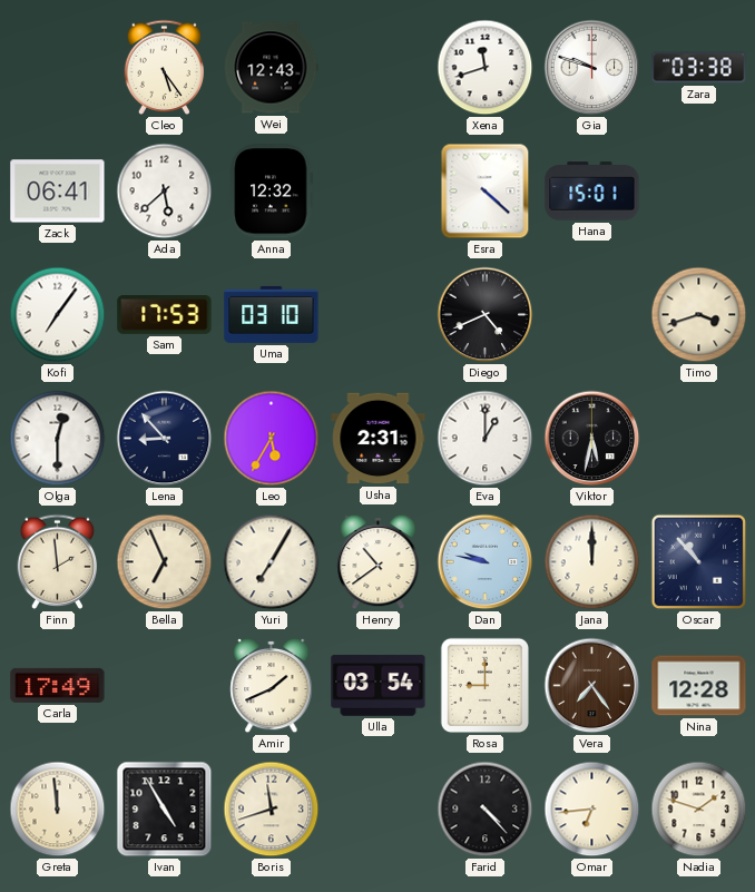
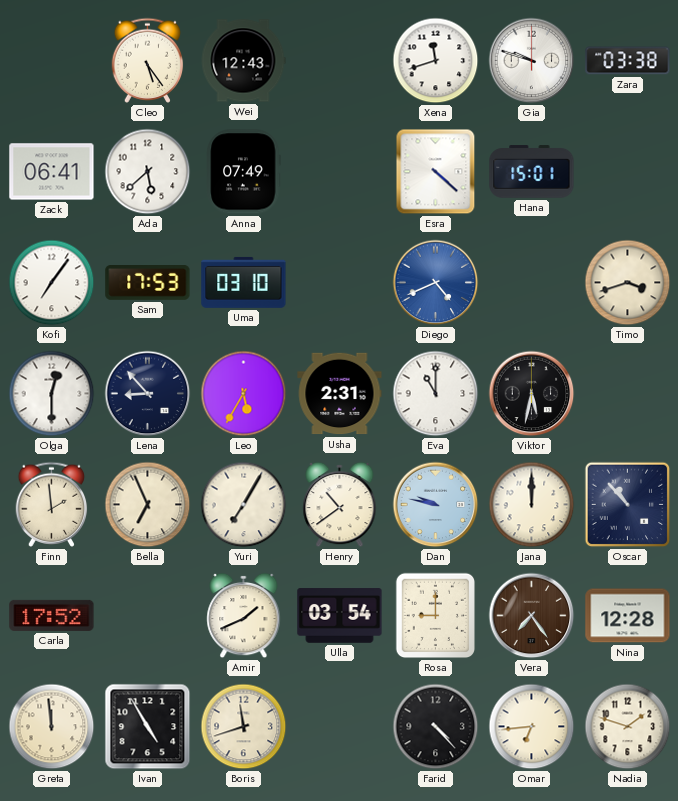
Anna: 12:32 -> 07:49
Diego dial: black -> blue
Eva: 1:00 -> 11:00
Carla: 17:49 -> 17:52
